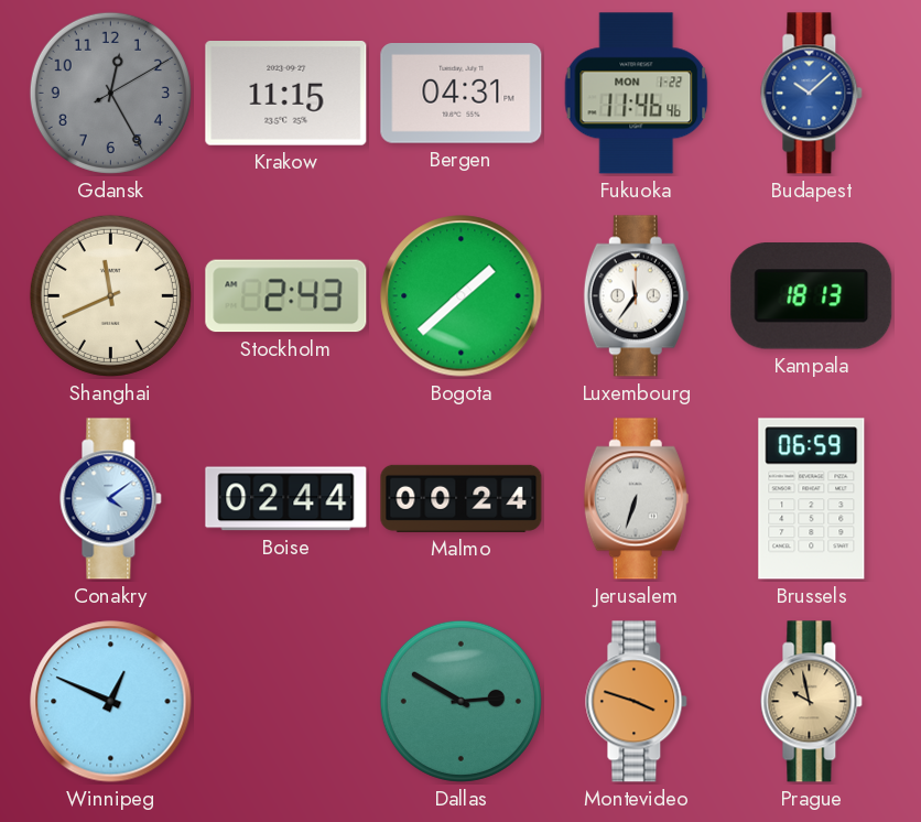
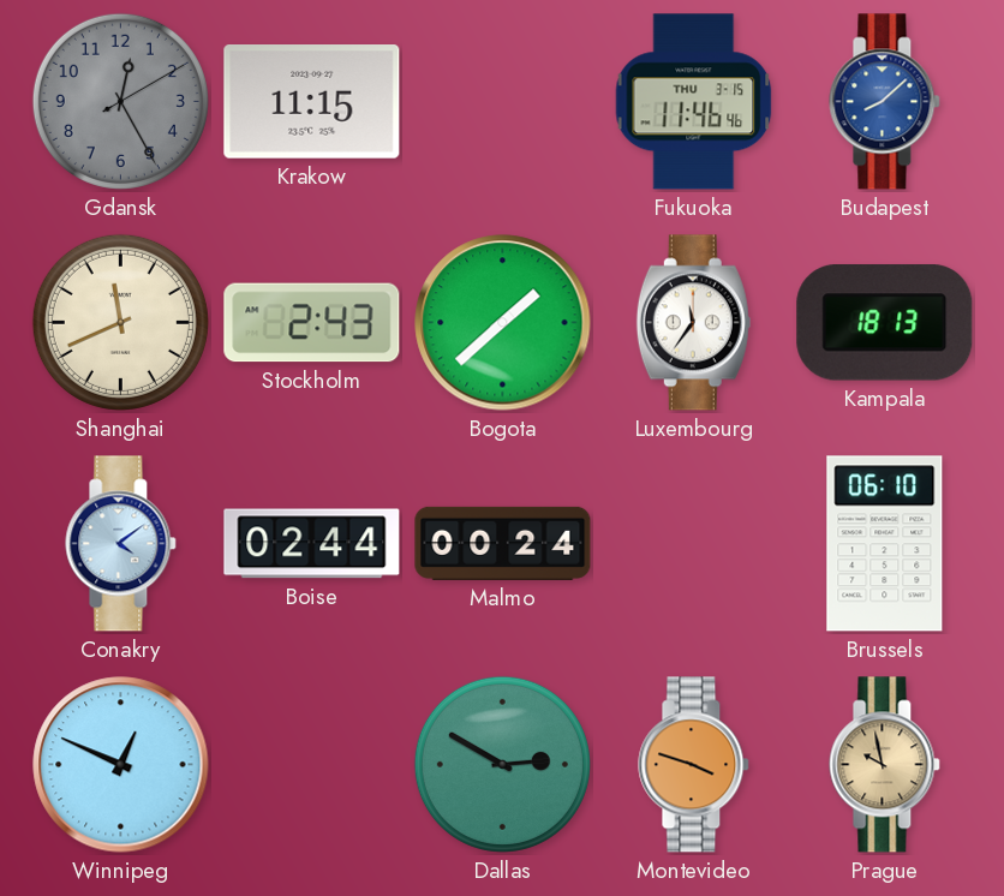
Bergen: 04:31 -> none
Fukuoka date: MON 1-22 -> THU 3-15
Budapest: 10:08 -> 8:08
Jerusalem: 6:33 -> none
Brussels: 06:59 -> 06:10
